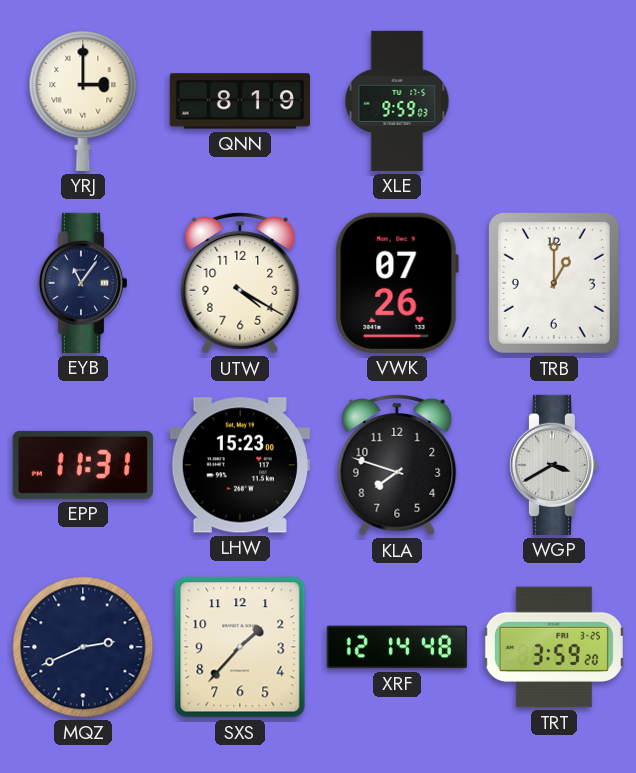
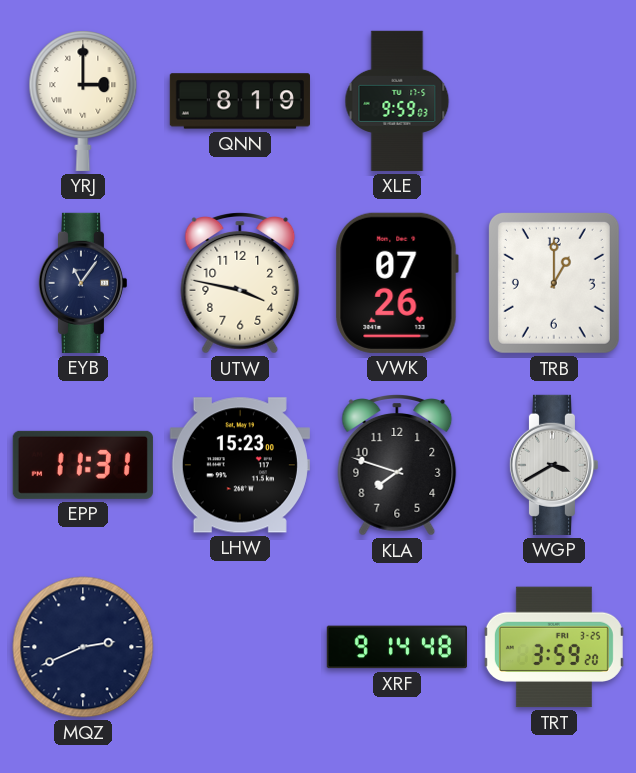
UTW: 4:20 -> 3:47
SXS: 1:37 -> none
XRF: 12:14 -> 9:14
